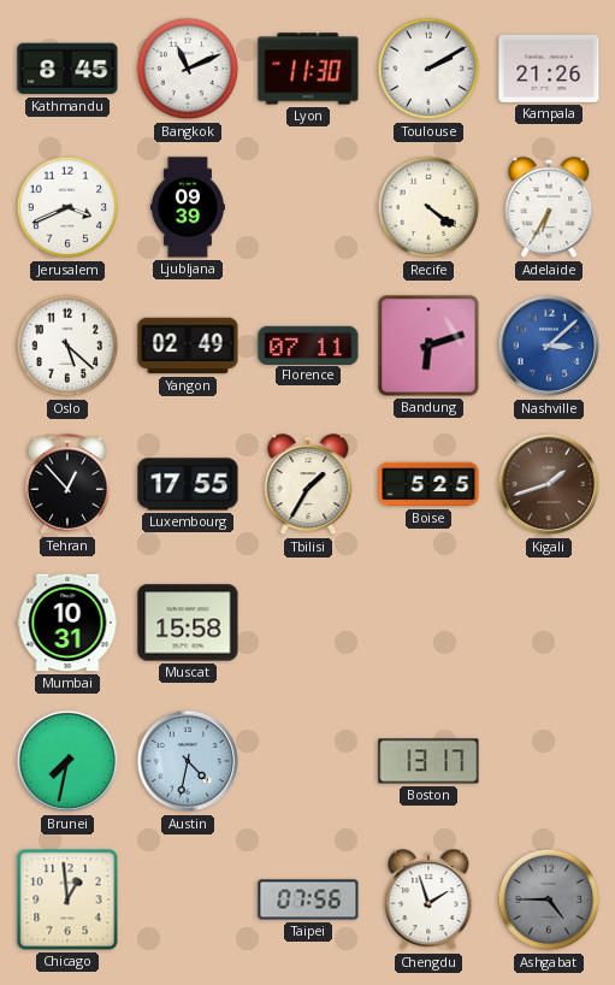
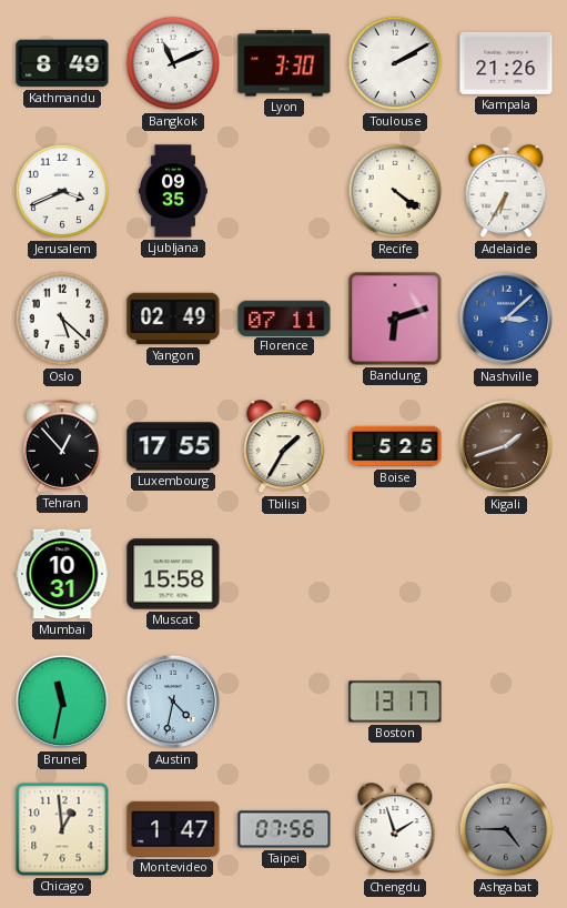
Kathmandu: 8:45 -> 8:49
Lyon: 11:30 -> 3:30
Ljubljana: 09:39 -> 09:35
Brunei: 7:32 -> 11:32
Montevideo: none -> 1:47
